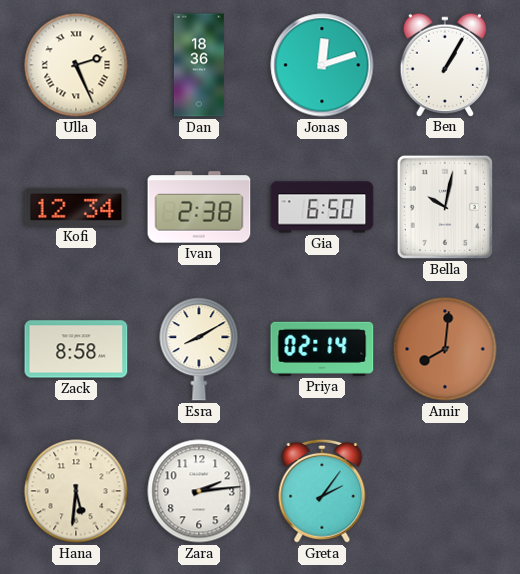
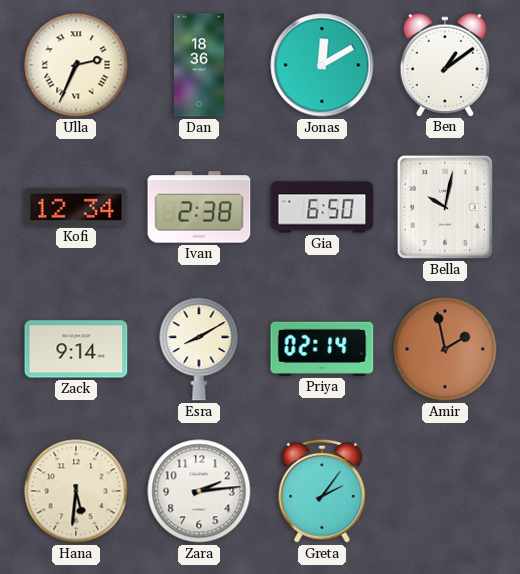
Ulla: 2:26 -> 2:34
Jonas: 12:12 -> 12:10
Ben: 1:05 -> 1:09
Zack: 8:58 -> 9:14
Amir: 8:01 -> 1:58
